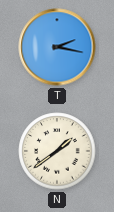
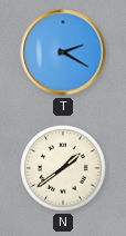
T: 2:17 -> 2:20
